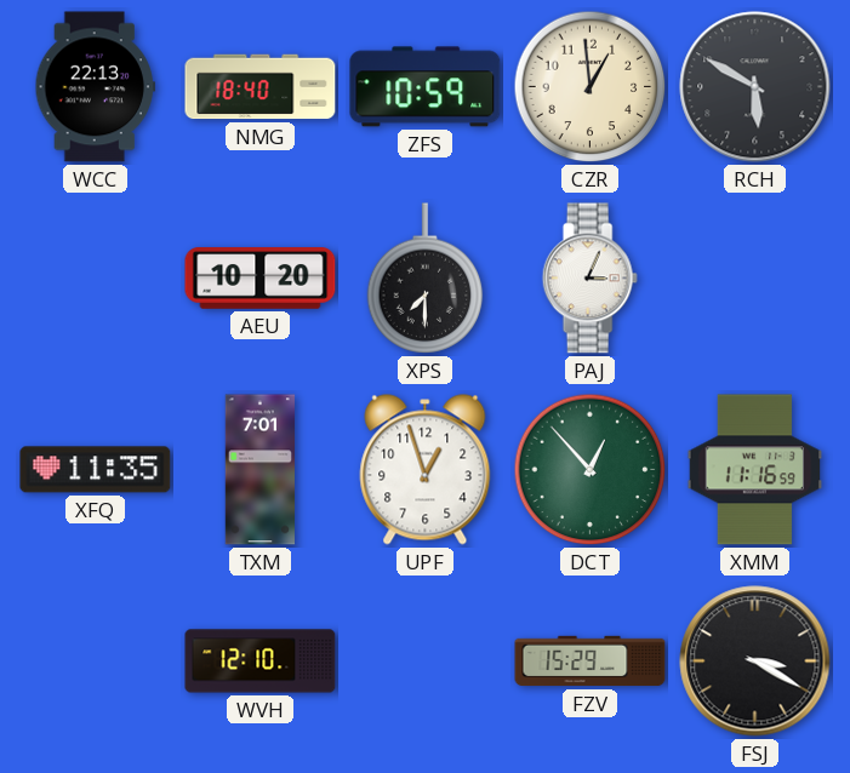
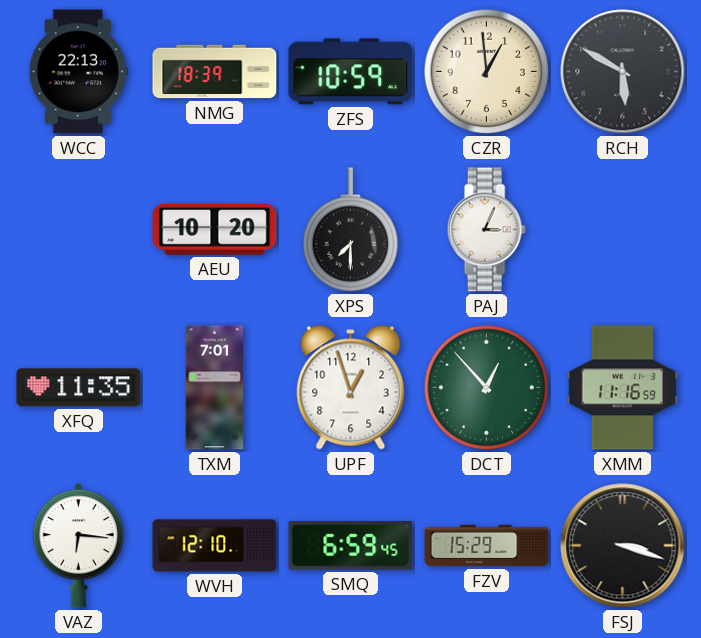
NMG: 18:40 -> 18:39
VAZ: none -> 6:16
SMQ: none -> 6:59
FSJ: 3:20 -> 3:18
